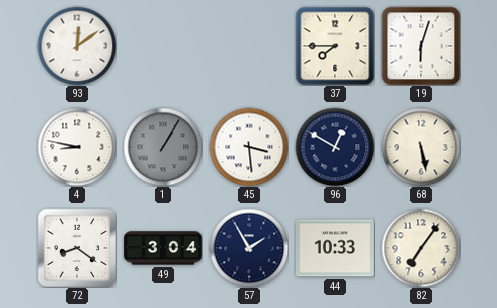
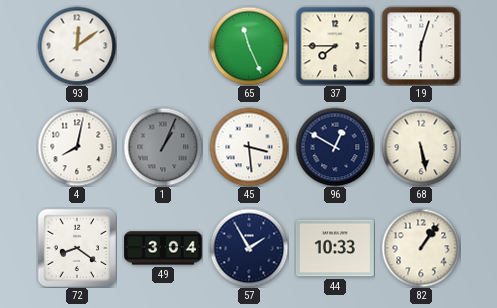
65: none -> 11:26
4: 8:47 -> 8:02
1: 1:05 -> 1:04
82: 7:06 -> 1:06
